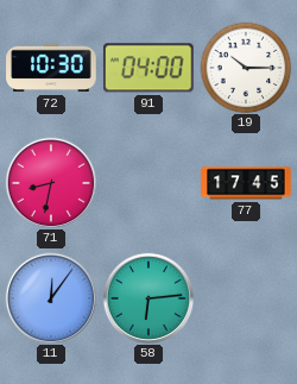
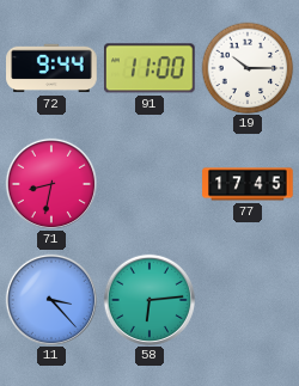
72: 10:30 -> 9:44
91: 04:00 -> 11:00
11: 12:06 -> 3:23
